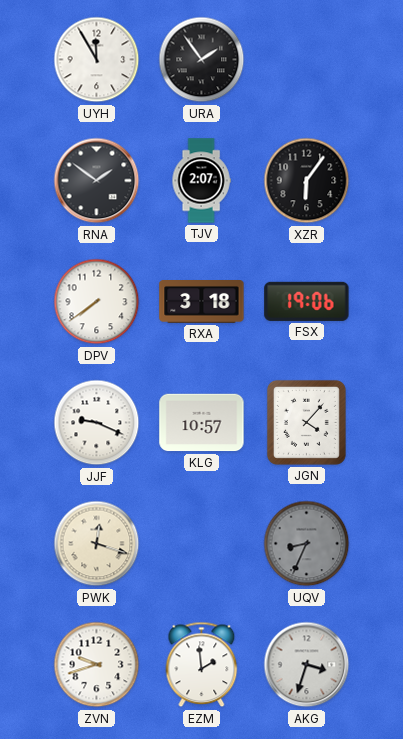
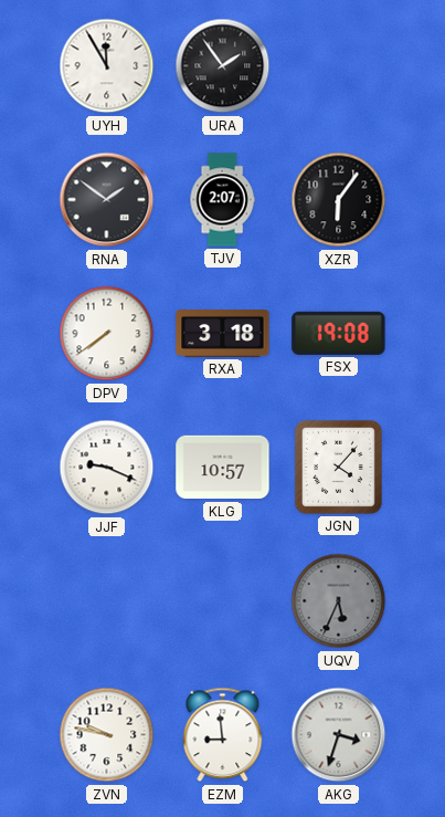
FSX: 19:06 -> 19:08
PWK: 12:18 -> none
UQV: 8:34 -> 5:34
ZVN: 9:42 -> 9:47
EZM: 1:59 -> 8:59
